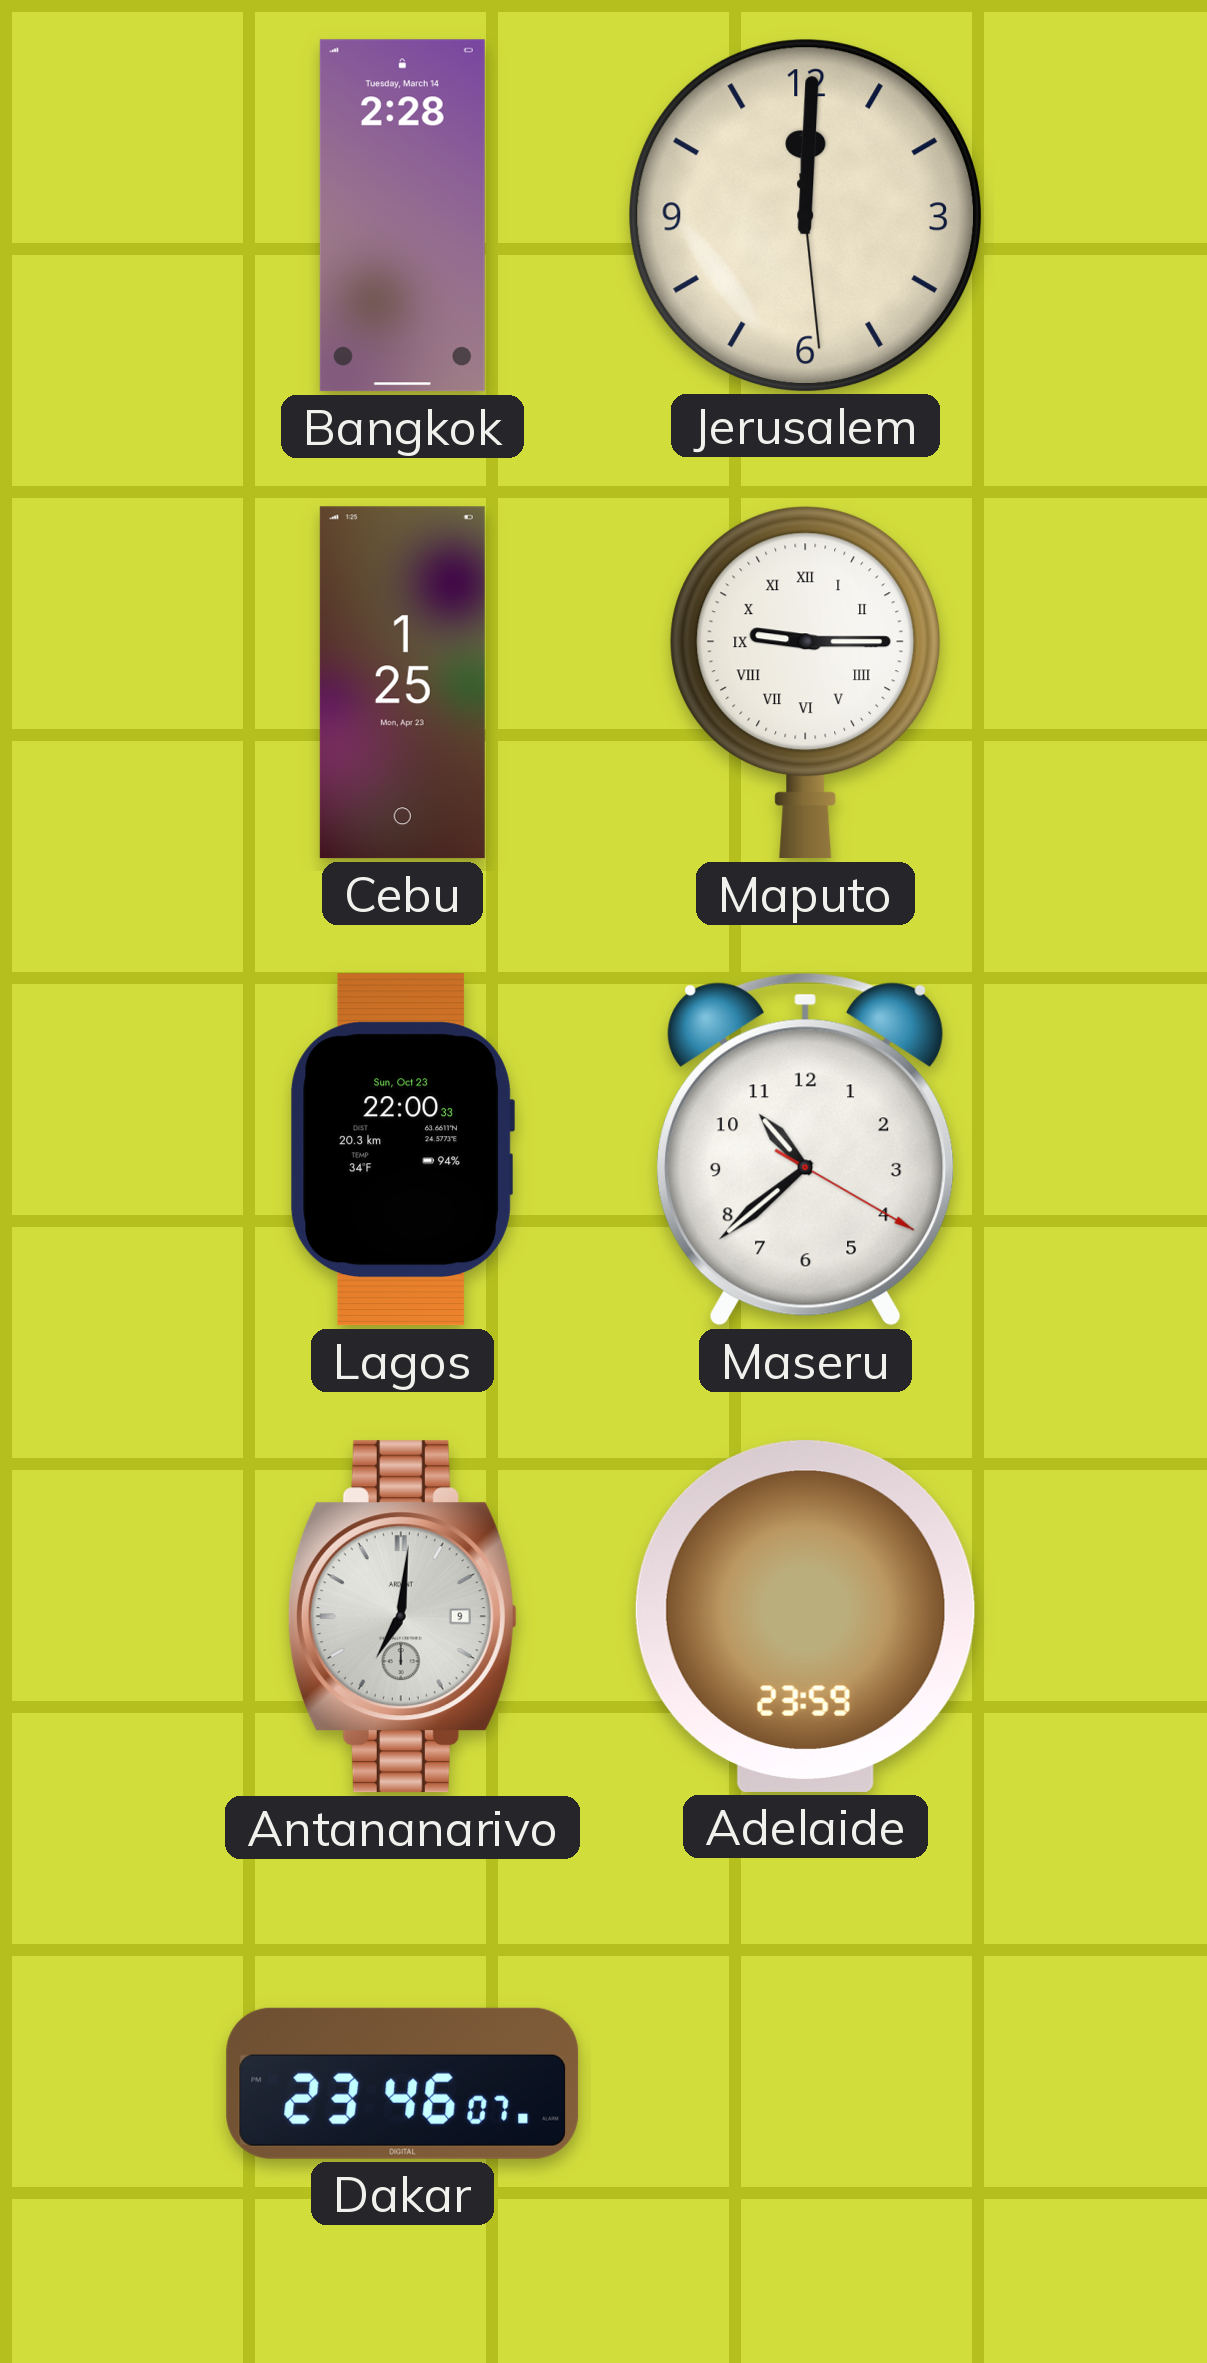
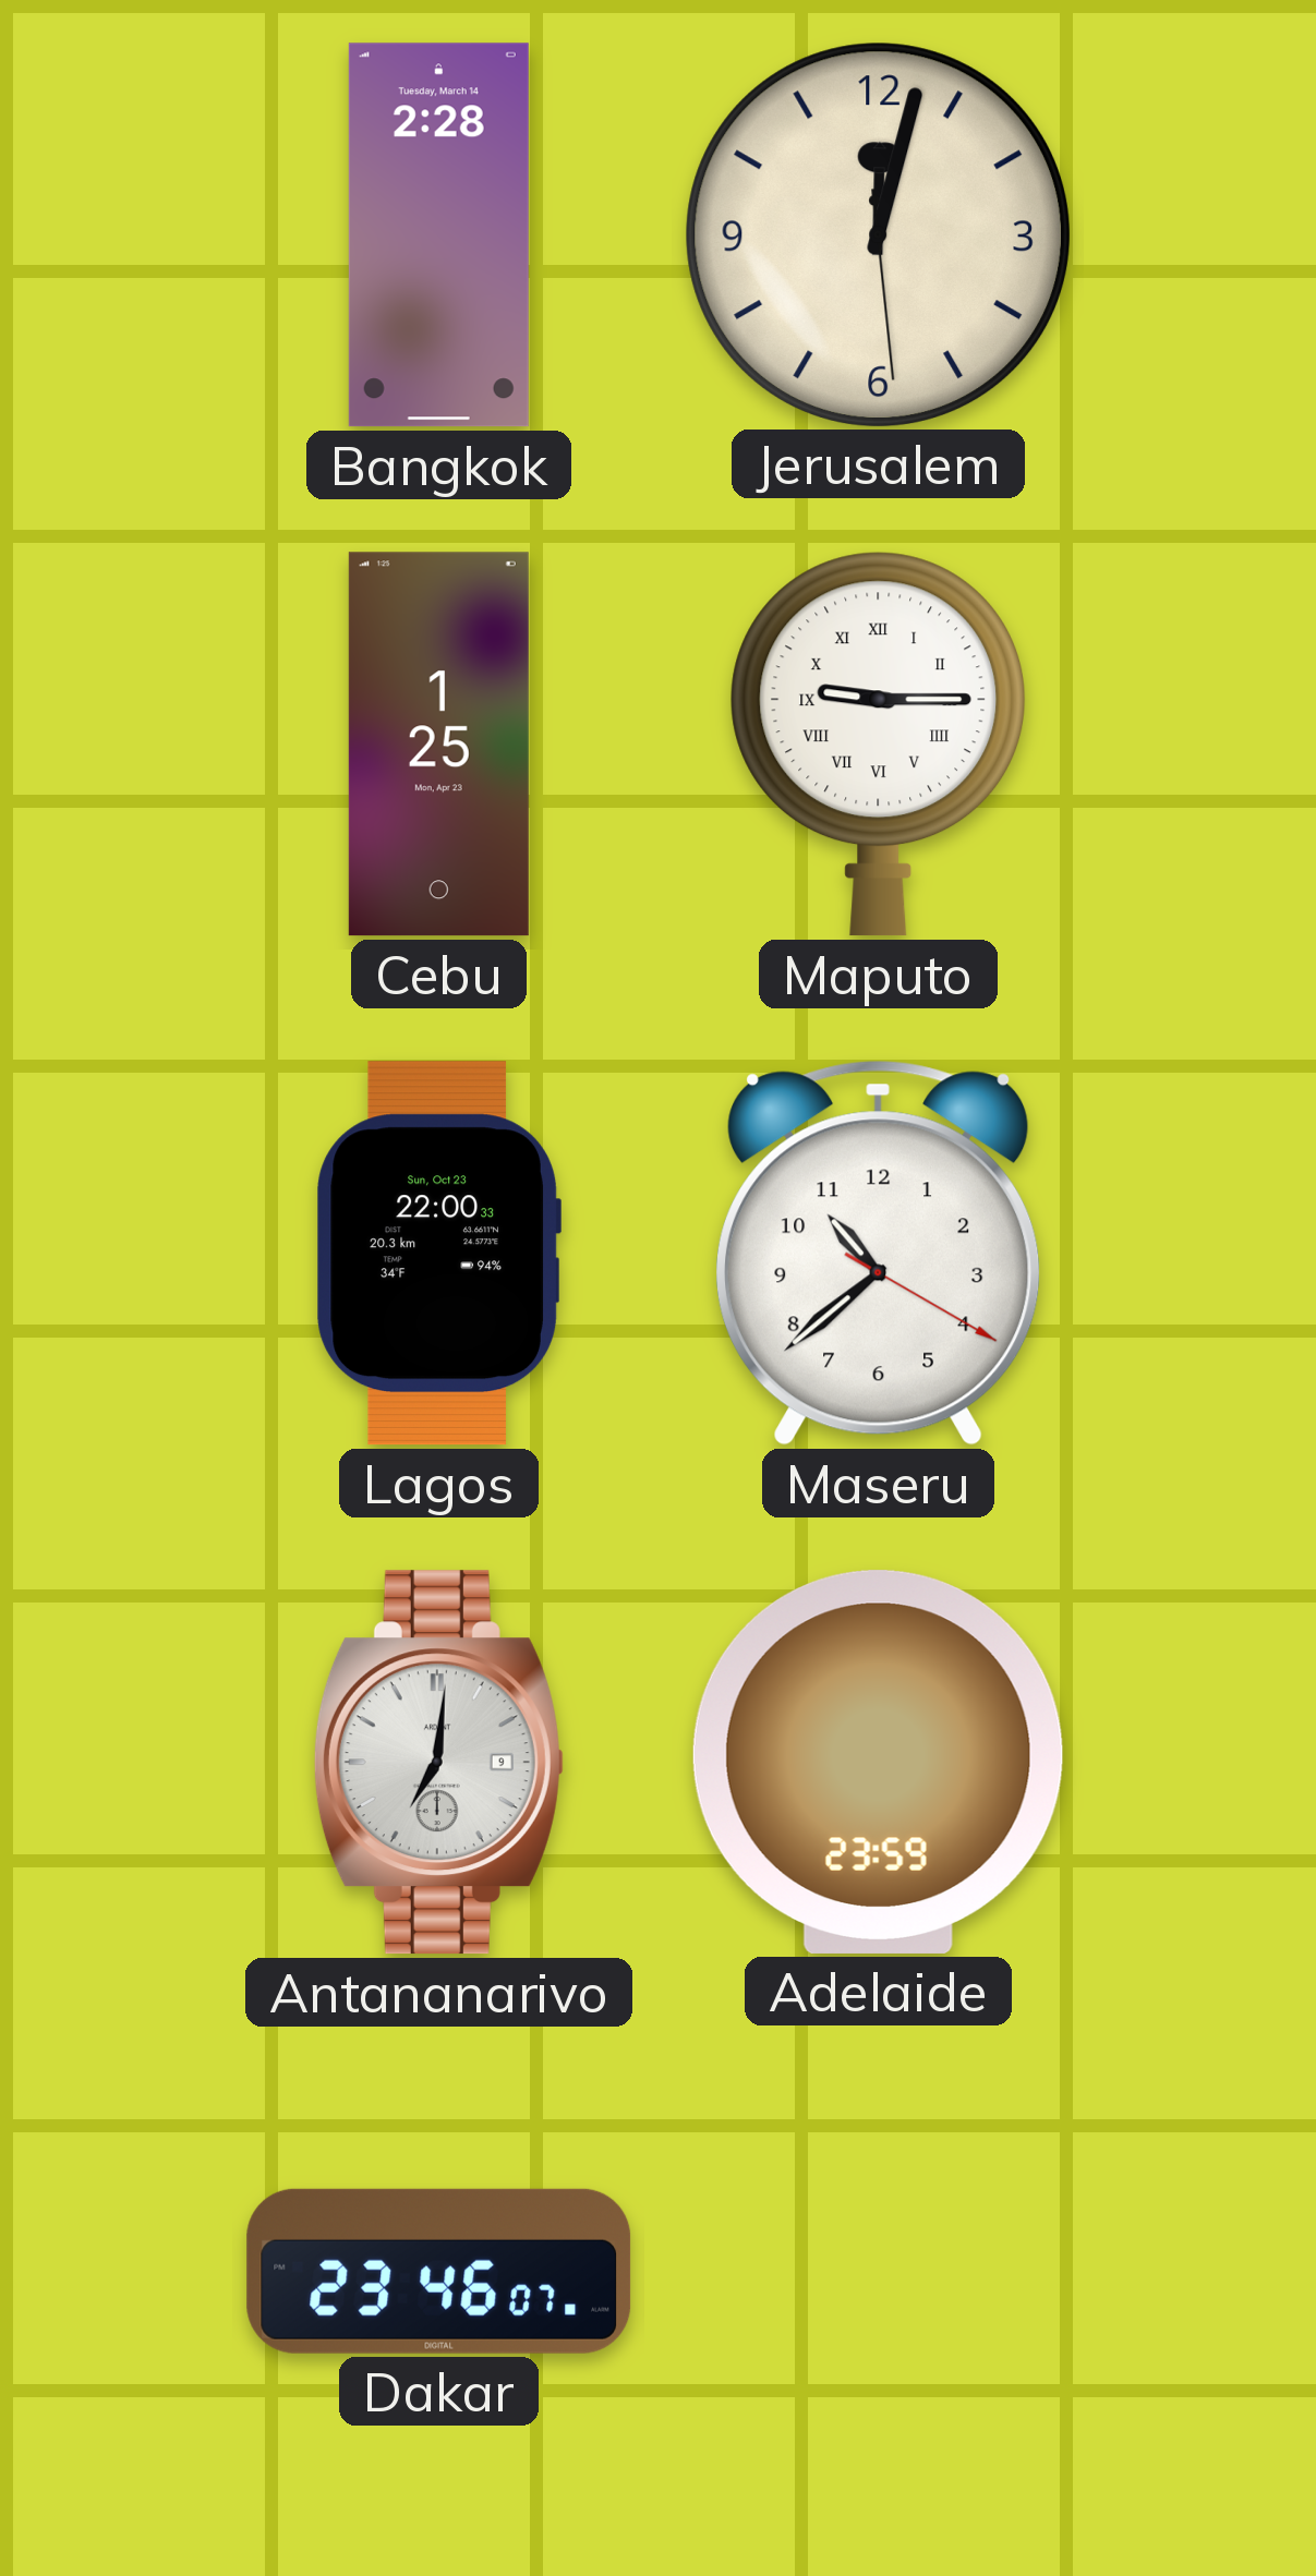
Jerusalem: 12:00 -> 12:02
